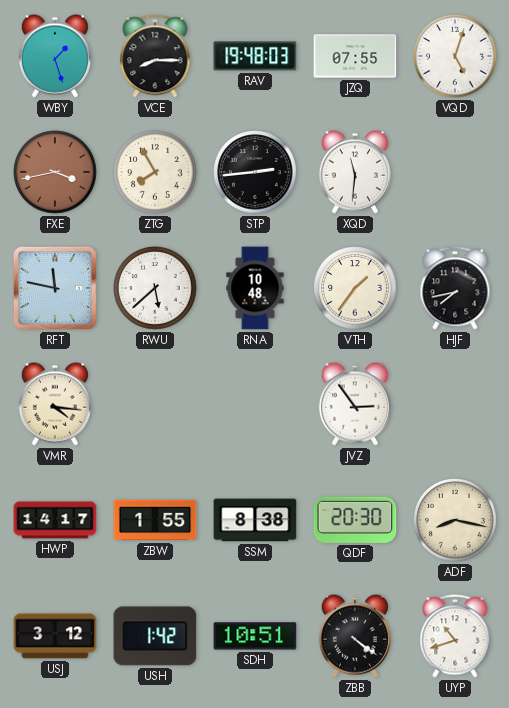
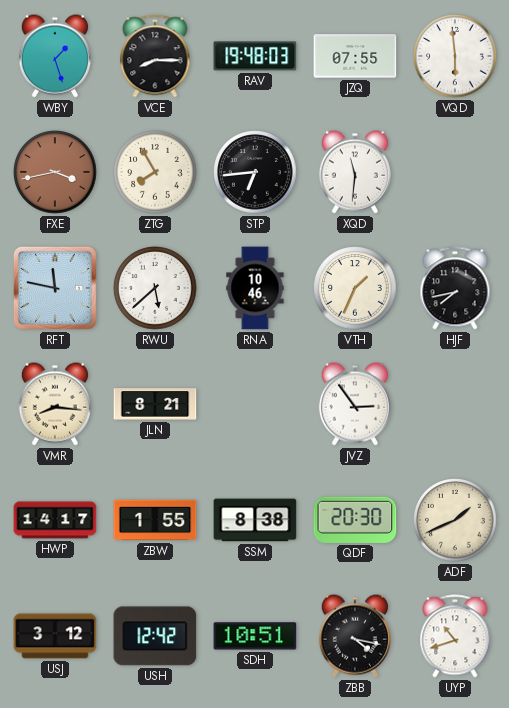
VQD: 5:03 -> 5:59
STP: 2:44 -> 6:44
RNA: 10:48 -> 10:46
VTH: 1:36 -> 1:34
VMR: 4:16 -> 8:16
JLN: none -> 8:21
ADF: 8:17 -> 1:41
USH: 1:42 -> 12:42
ZBB: 4:21 -> 4:17
